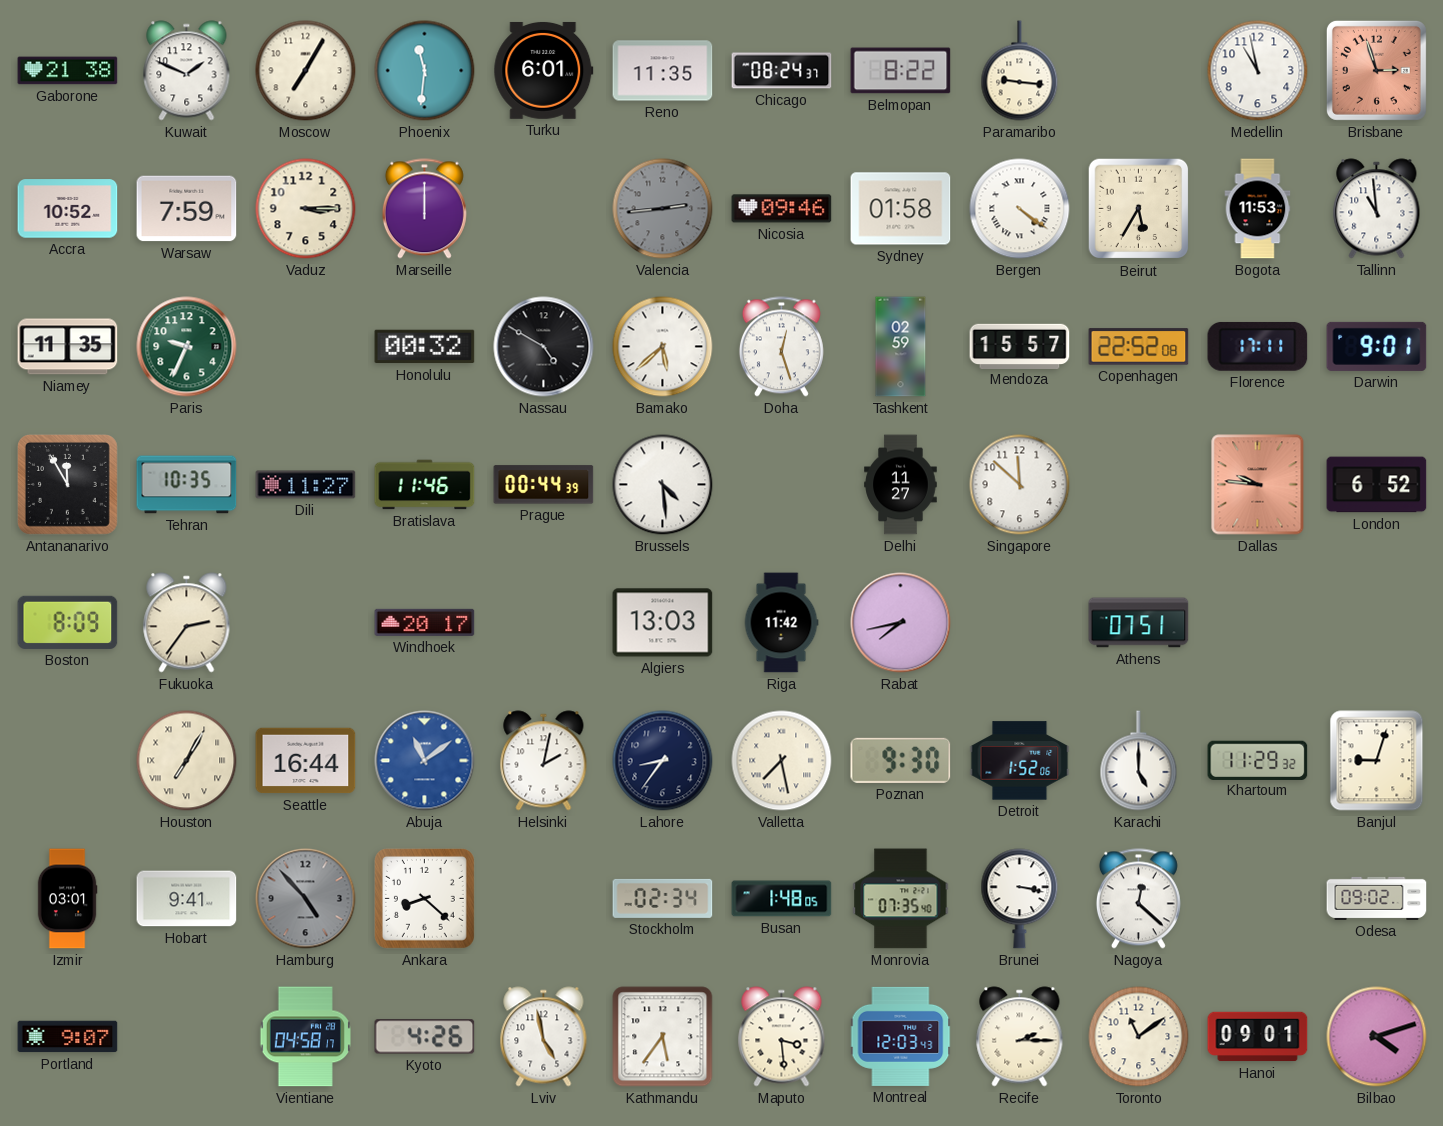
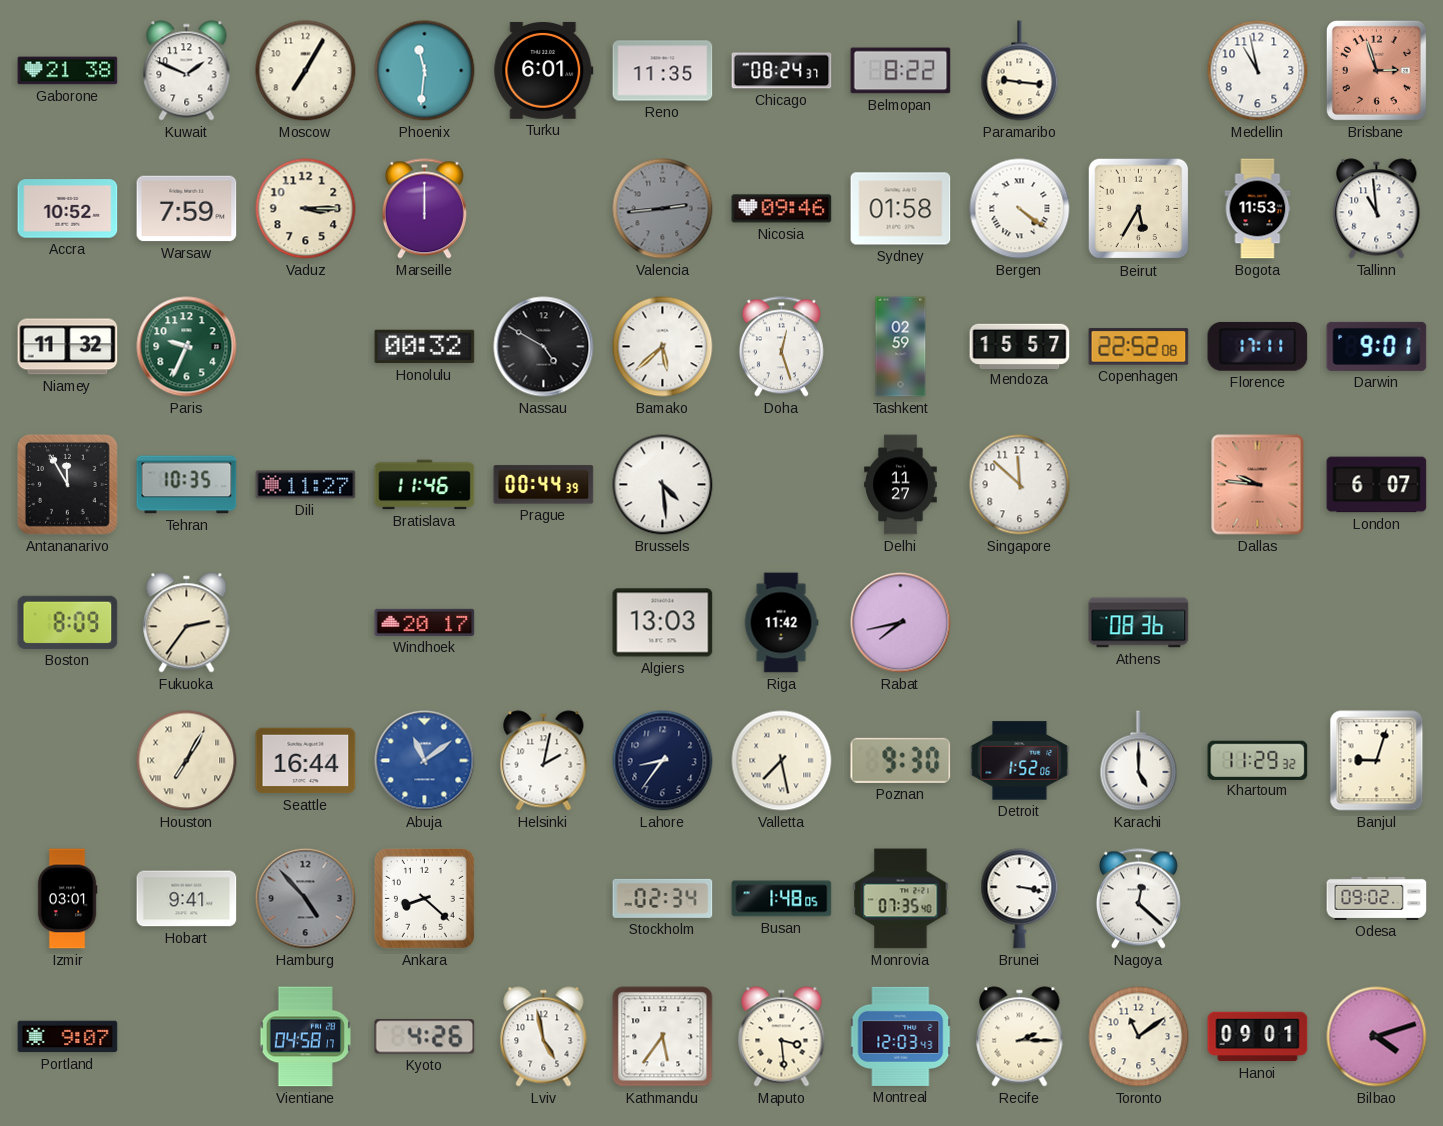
Niamey: 11:35 -> 11:32
London: 6:52 -> 6:07
Athens: 07:51 -> 08:36
